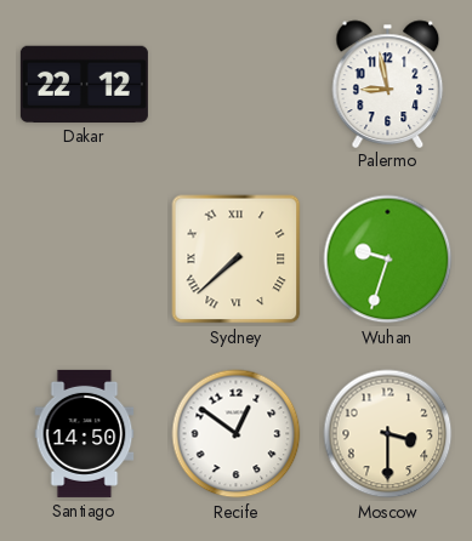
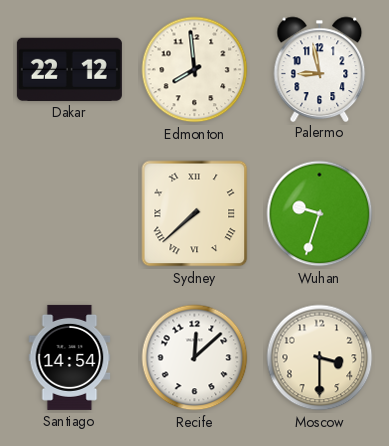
Edmonton: none -> 7:59
Santiago: 14:50 -> 14:54
Recife: 12:51 -> 12:08
